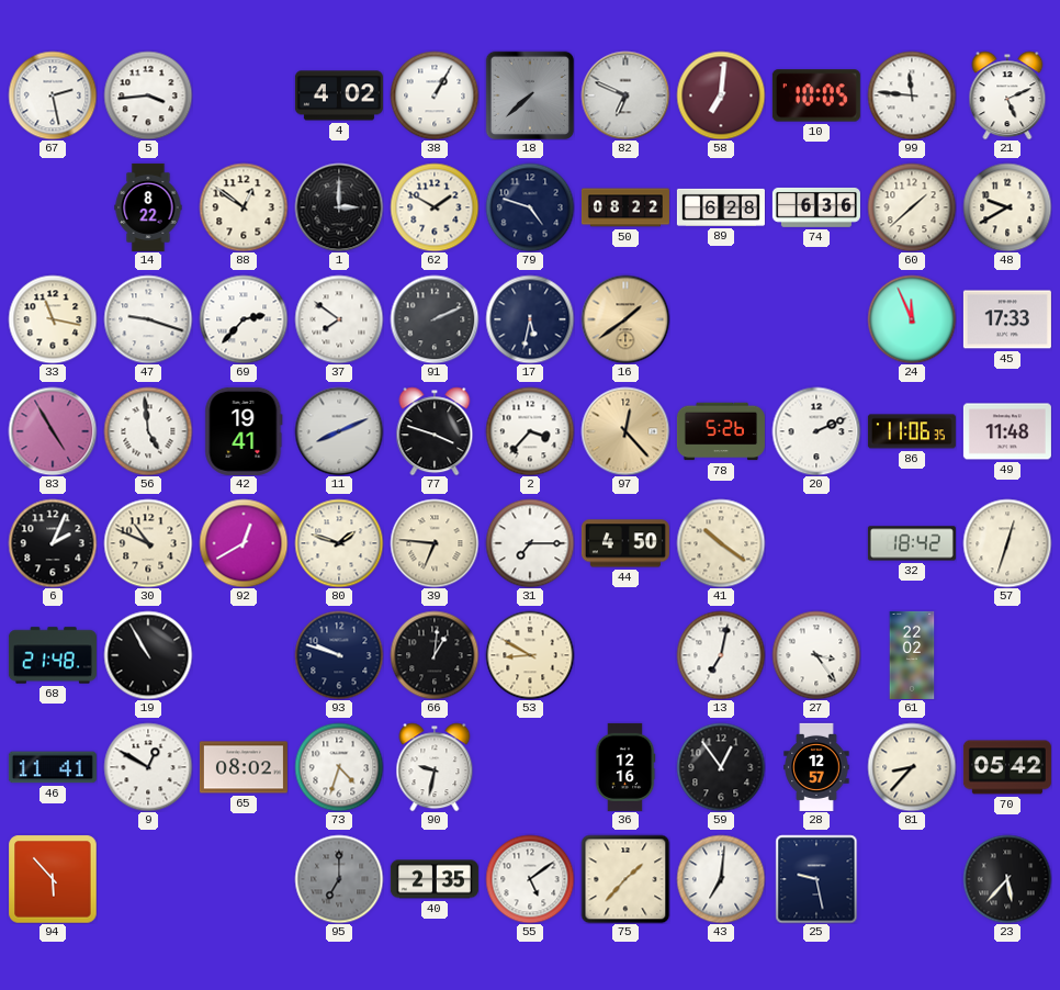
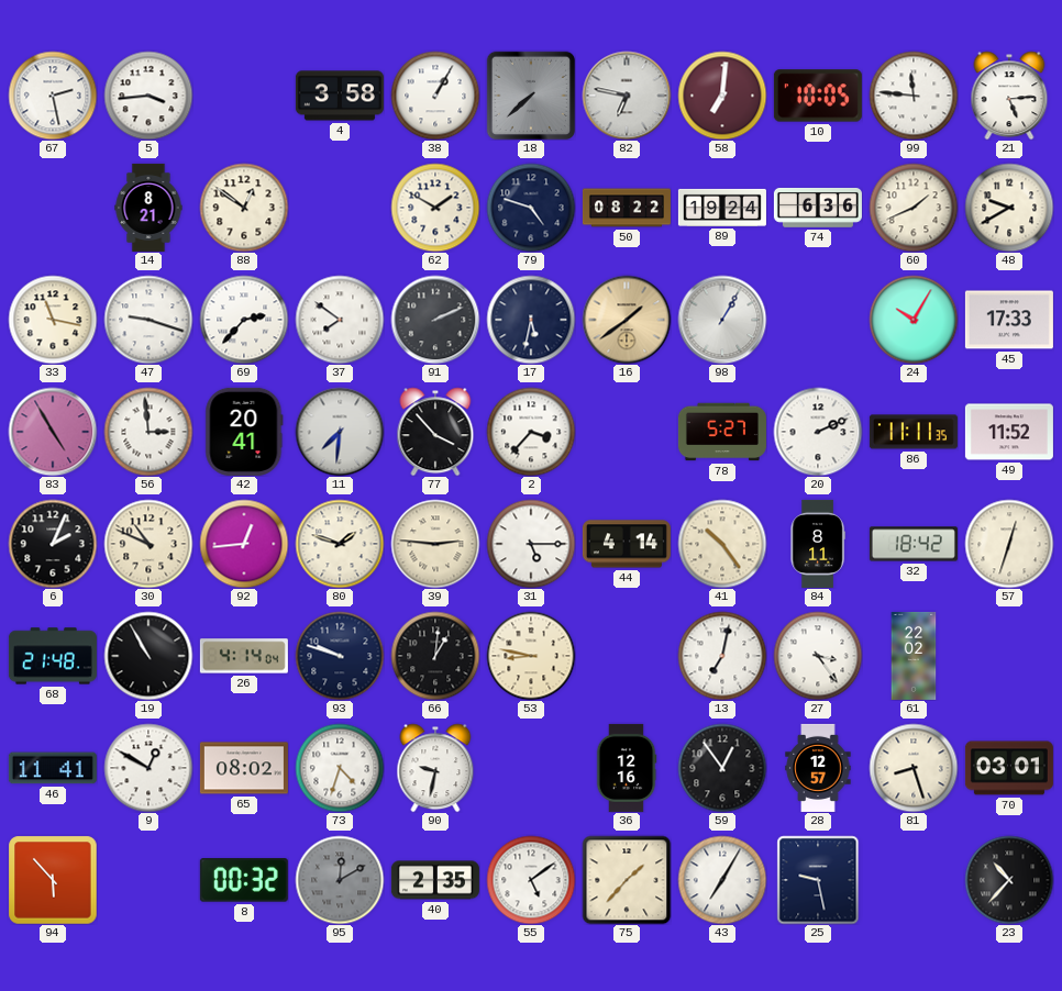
4: 4:02 -> 3:58
82: 6:49 -> 6:47
21: 5:11 -> 5:14
14: 8:22 -> 8:21
1: 3:00 -> none
89: 6:28 -> 19:24
60: 1:38 -> 1:41
98: none -> 1:05
24: 11:56 -> 10:05
56: 4:59 -> 2:59
42: 19:41 -> 20:41
11: 8:11 -> 7:31
77: 3:48 -> 3:53
97: 12:23 -> none
78: 5:26 -> 5:27
86: 11:06 -> 11:11
49: 11:48 -> 11:52
92: 12:40 -> 12:44
39: 6:46 -> 2:46
31: 7:15 -> 5:15
44: 4:50 -> 4:14
41: 10:21 -> 10:24
84: none -> 8:11
26: none -> 4:14
53: 8:50 -> 8:47
81: 8:37 -> 8:27
70: 05:42 -> 03:01
8: none -> 00:32
95: 7:00 -> 12:10
43: 7:01 -> 7:05
23: 5:37 -> 10:37
